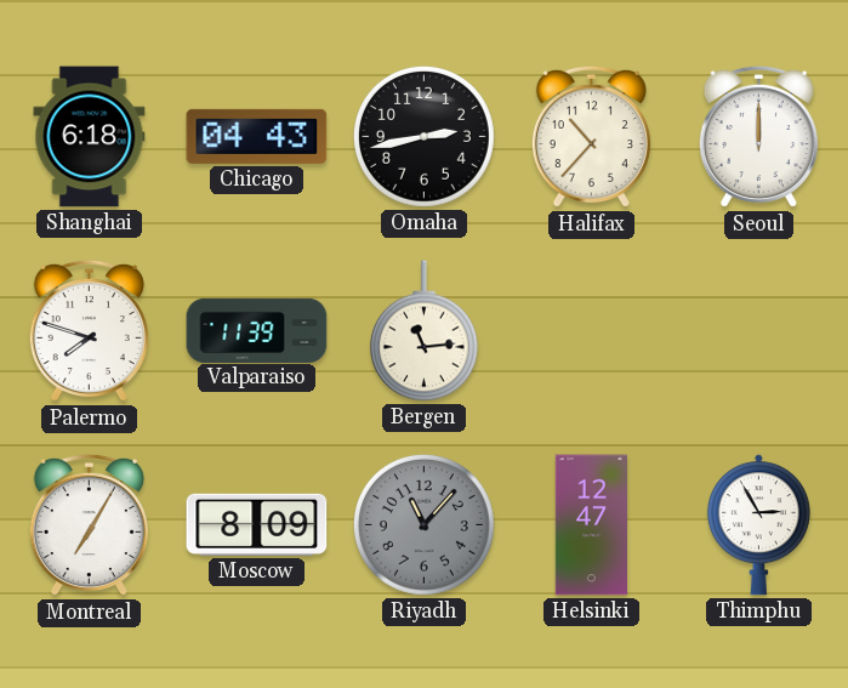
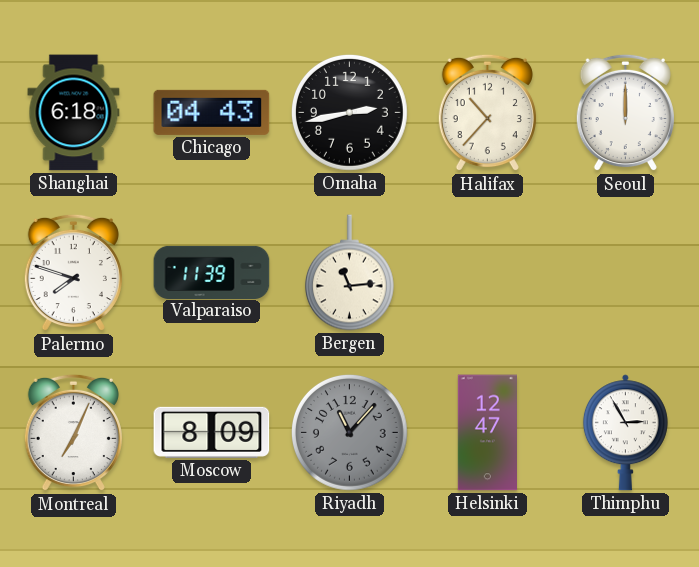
Montreal: 7:05 -> 7:04
